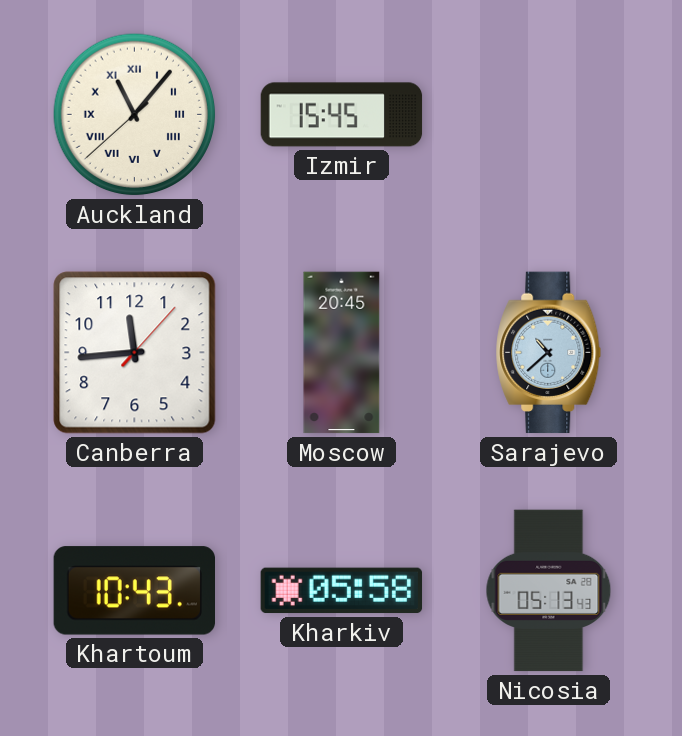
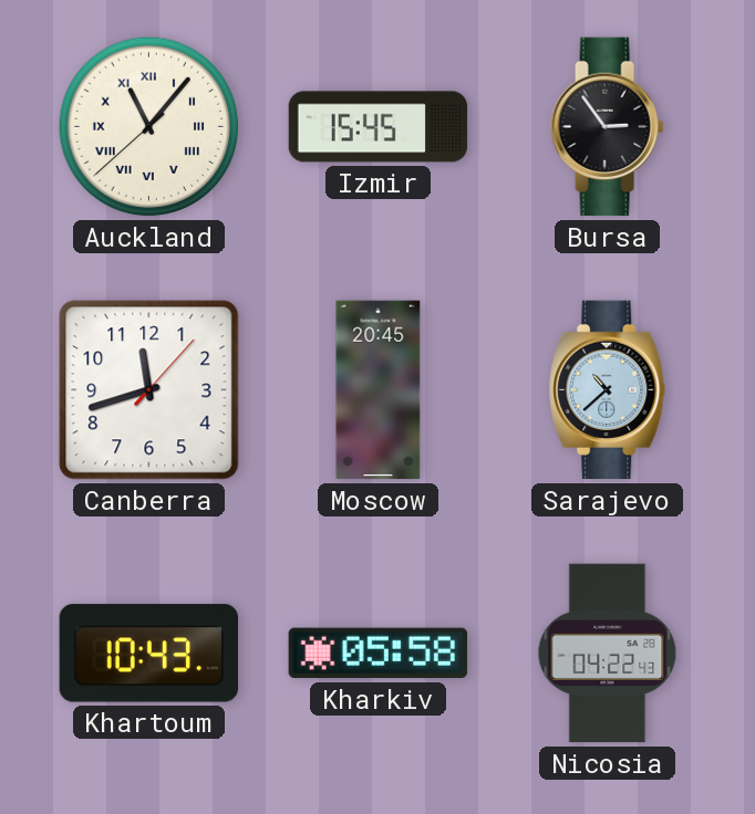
Bursa: none -> 2:54
Canberra: 11:44 -> 11:42
Nicosia: 05:13 -> 04:22
